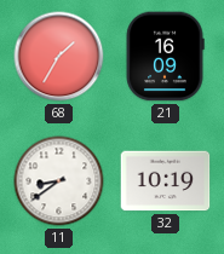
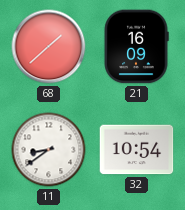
68: 1:35 -> 1:38
32: 10:19 -> 10:54
